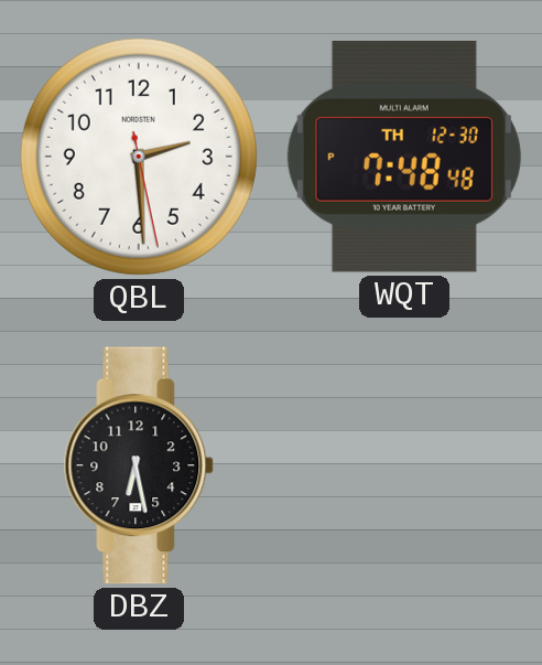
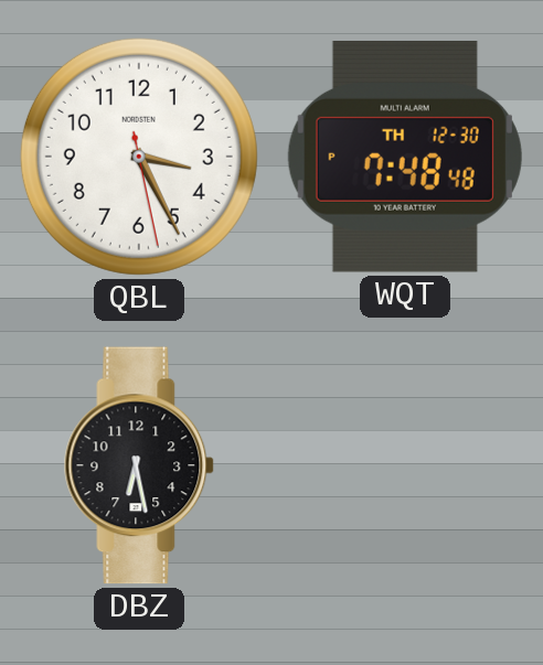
QBL: 2:29 -> 3:25
